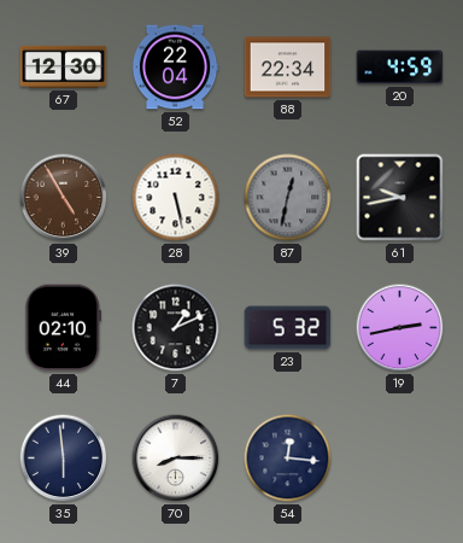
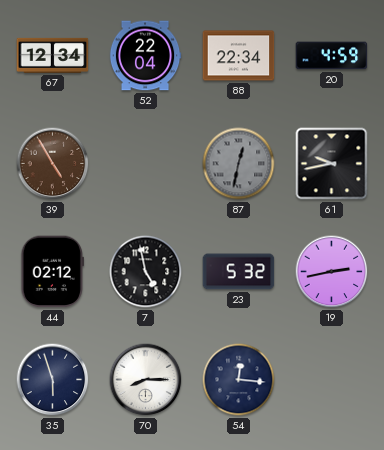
67: 12:30 -> 12:34
28: 5:28 -> none
44: 02:10 -> 02:12
7: 1:11 -> 4:58
35: 5:59 -> 5:57
